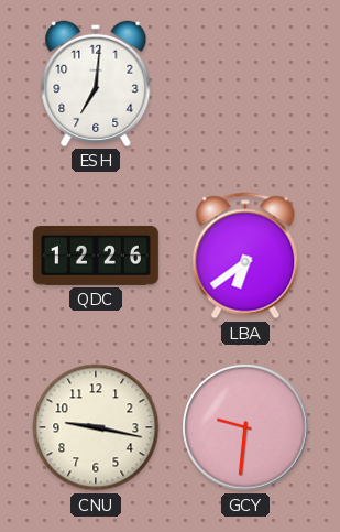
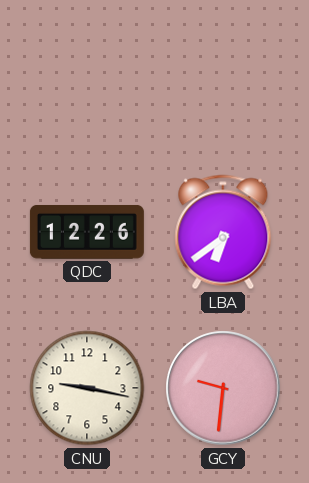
ESH: 7:01 -> none
